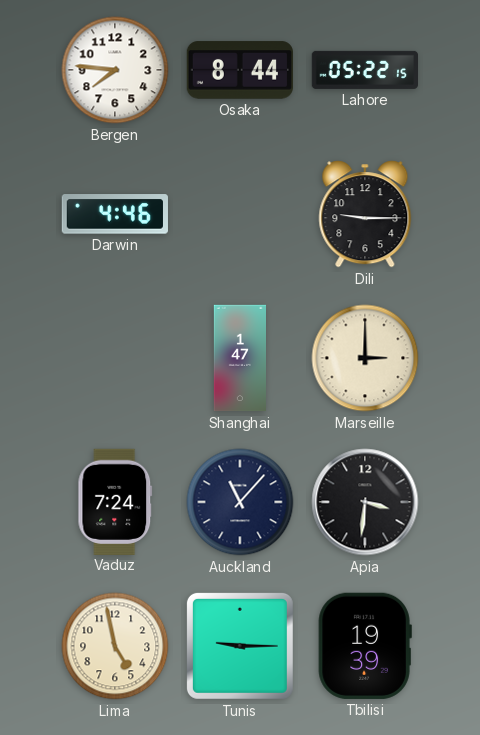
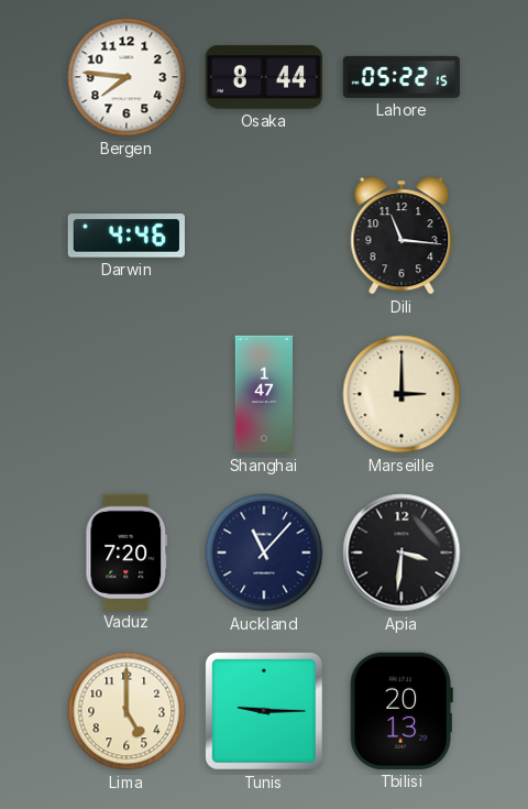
Dili: 9:15 -> 11:16
Vaduz: 7:24 -> 7:20
Lima: 4:58 -> 5:00
Tbilisi: 19:39 -> 20:13
